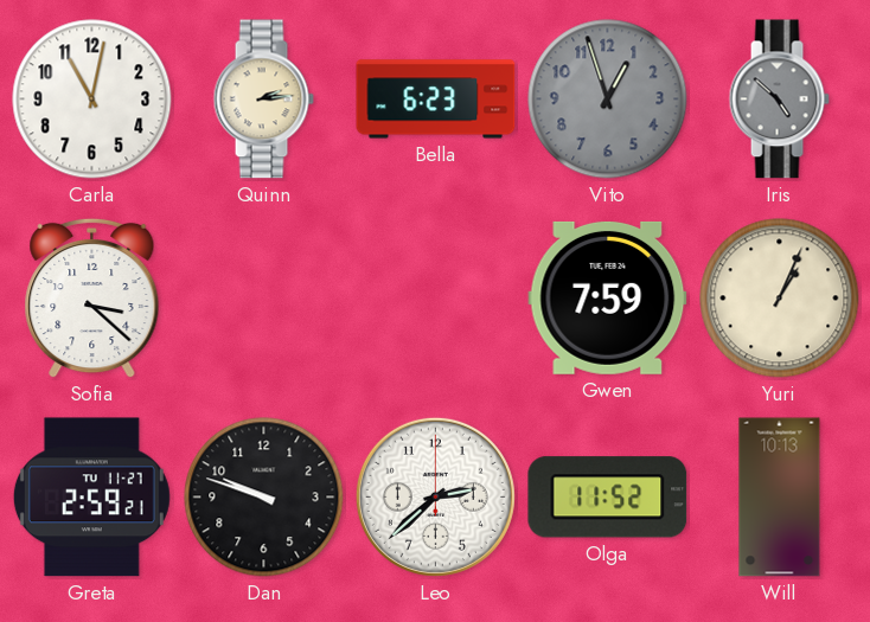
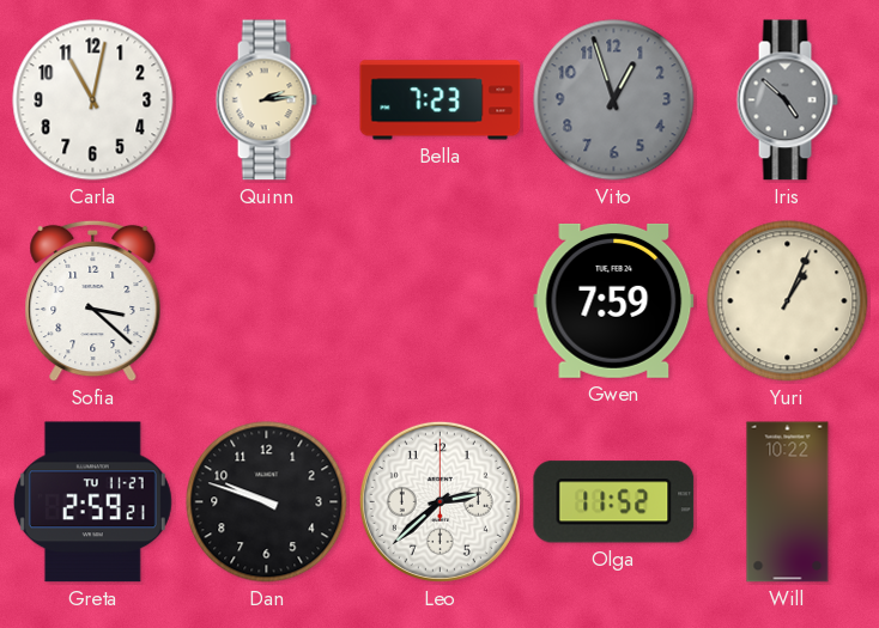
Bella: 6:23 -> 7:23
Will: 10:13 -> 10:22
